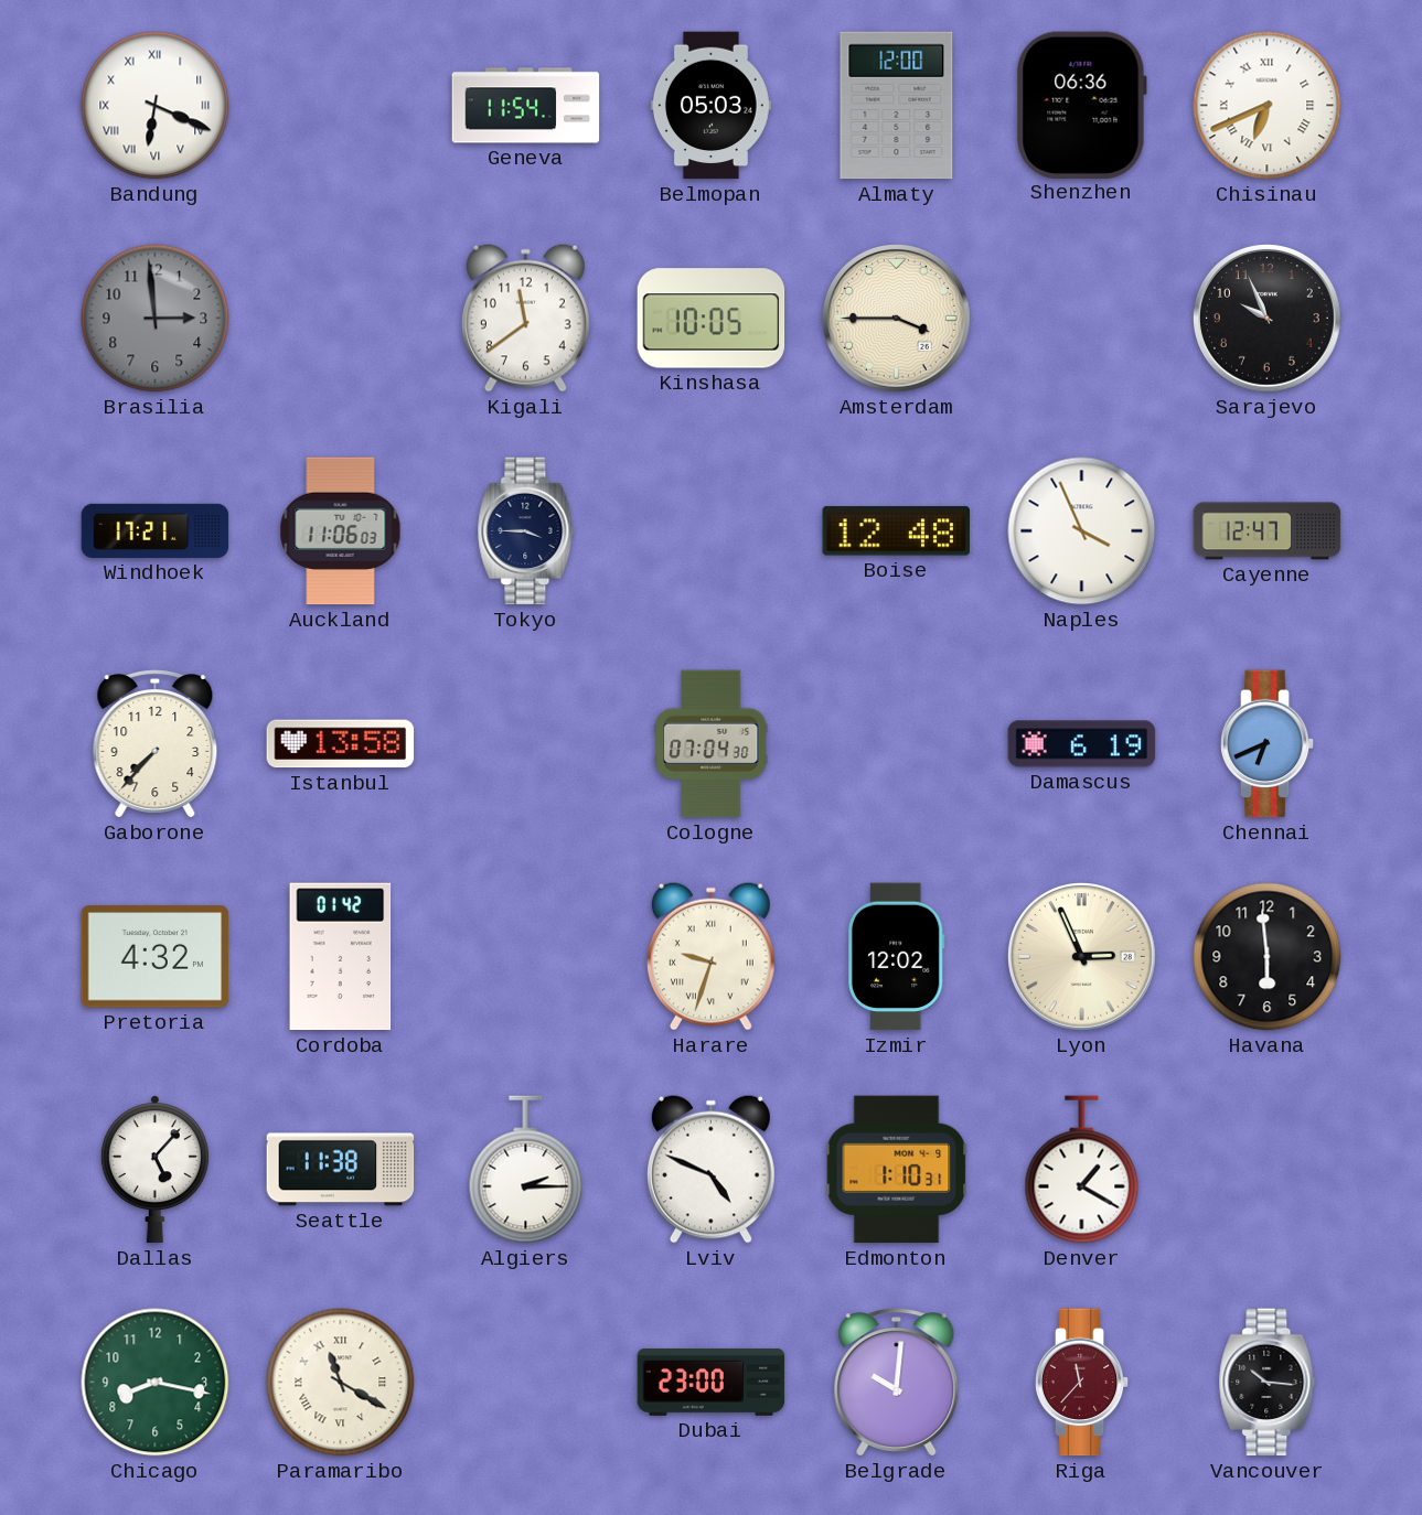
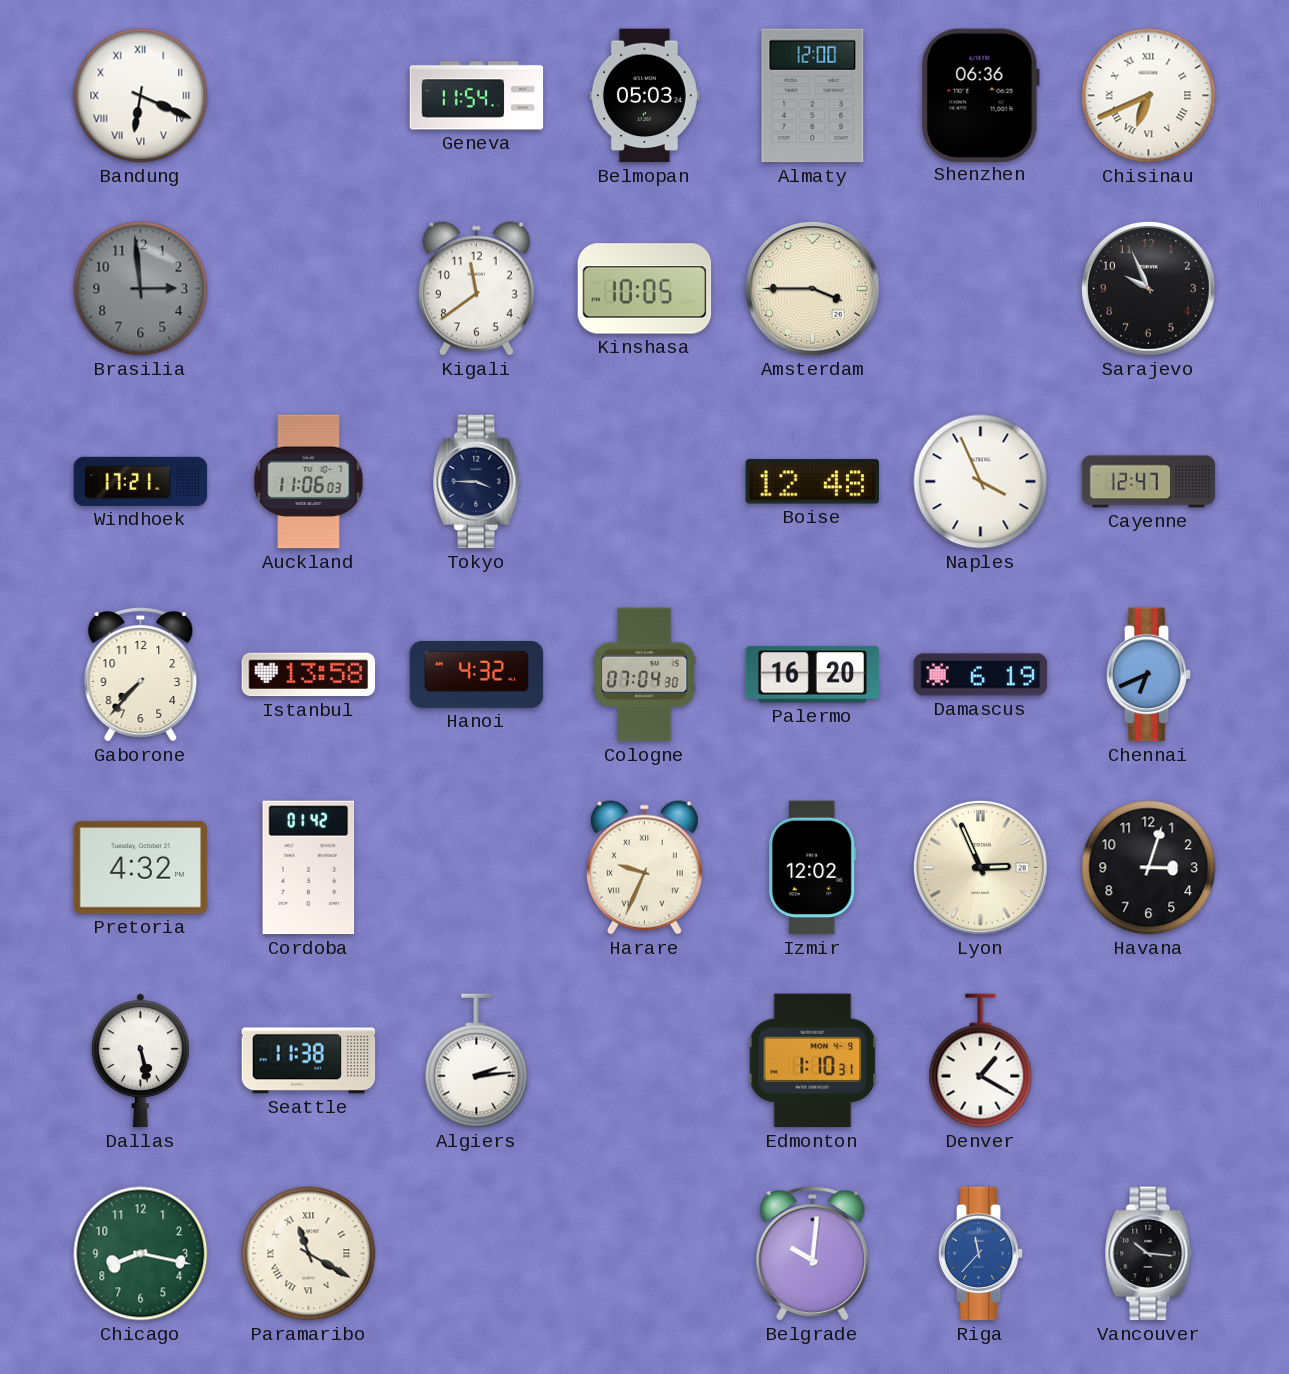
Hanoi: none -> 4:32
Palermo: none -> 16:20
Harare: 9:33 -> 9:34
Havana: 5:59 -> 3:03
Dallas: 5:07 -> 5:28
Algiers: 2:15 -> 2:14
Lviv: 4:49 -> none
Dubai: 23:00 -> none
Riga dial: burgundy -> blue
